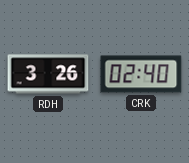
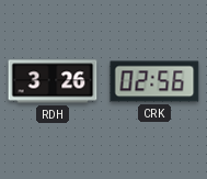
CRK: 02:40 -> 02:56
